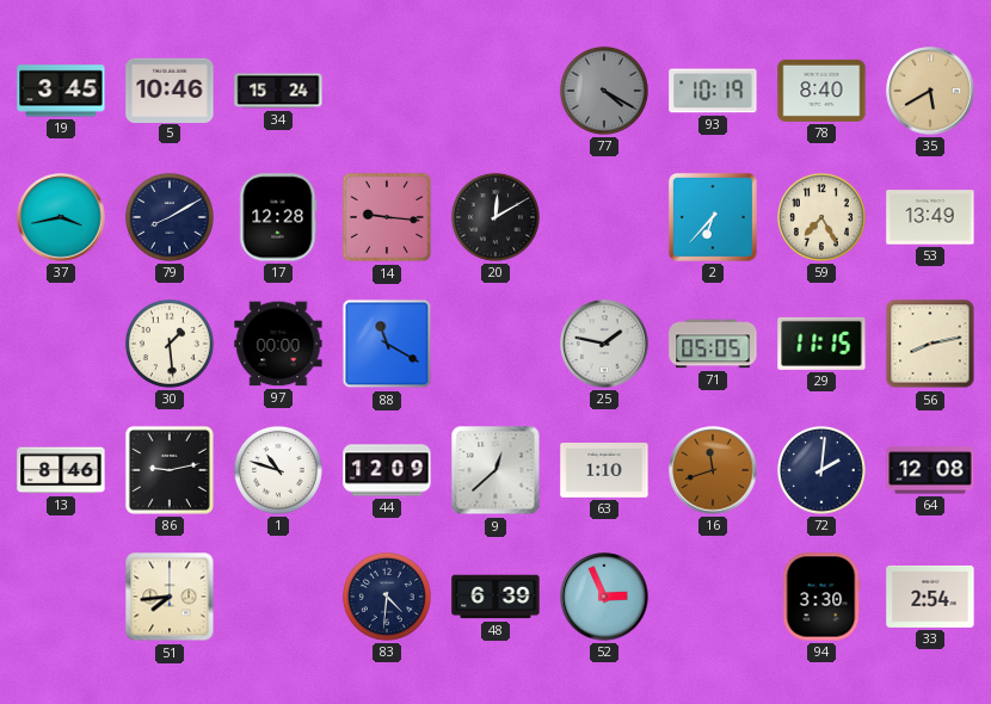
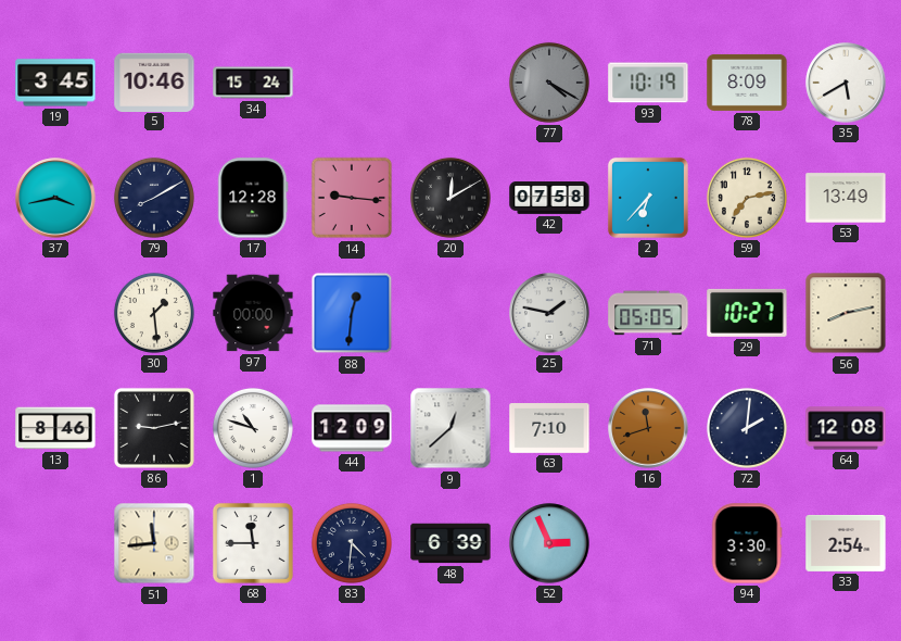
78: 8:40 -> 8:09
35 dial: champagne -> white
42: none -> 07:58
59: 7:25 -> 7:13
88: 11:20 -> 12:31
29: 11:15 -> 10:27
63: 1:10 -> 7:10
51: 7:44 -> 11:44
68: none -> 11:45
